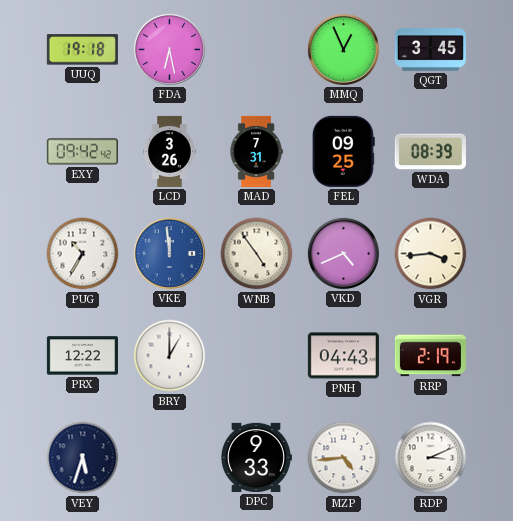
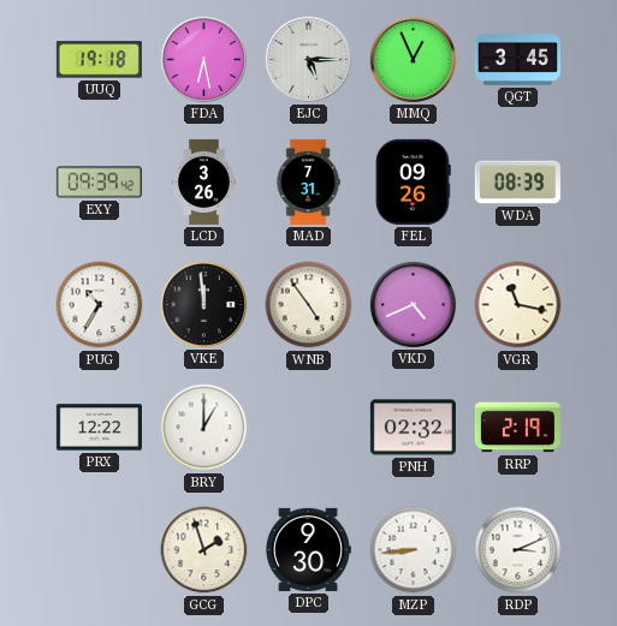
EJC: none -> 5:15
EXY: 09:42 -> 09:39
FEL: 09:25 -> 09:26
VKE dial: blue -> black
VGR: 3:44 -> 11:17
PNH: 04:43 -> 02:32
VEY: 5:33 -> none
GCG: none -> 1:57
DPC: 9:33 -> 9:30
MZP: 4:44 -> 8:44
